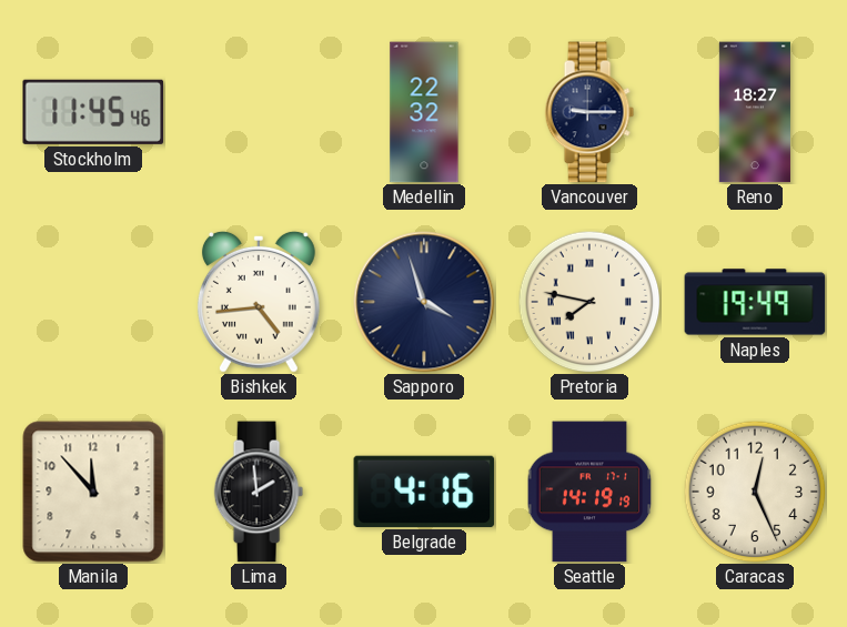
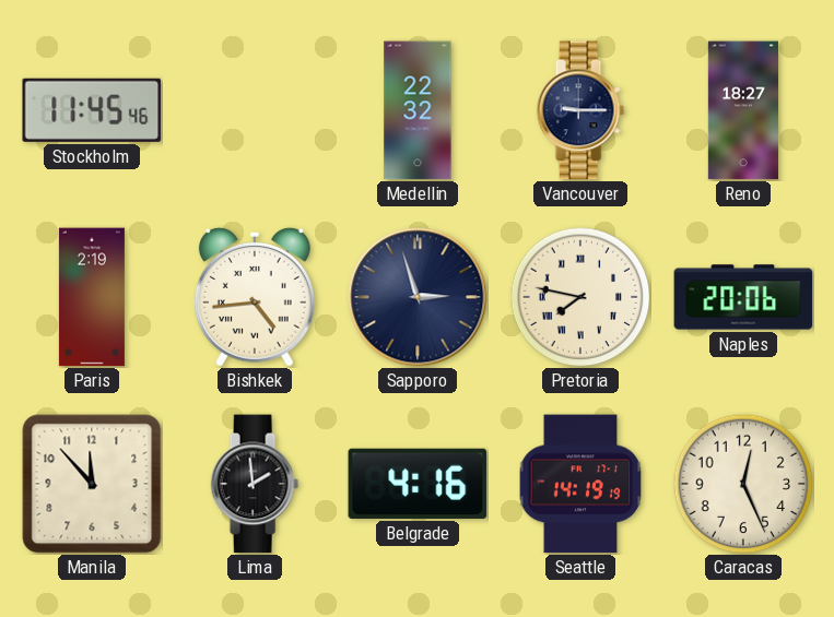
Paris: none -> 2:19
Sapporo: 3:57 -> 2:57
Naples: 19:49 -> 20:06
